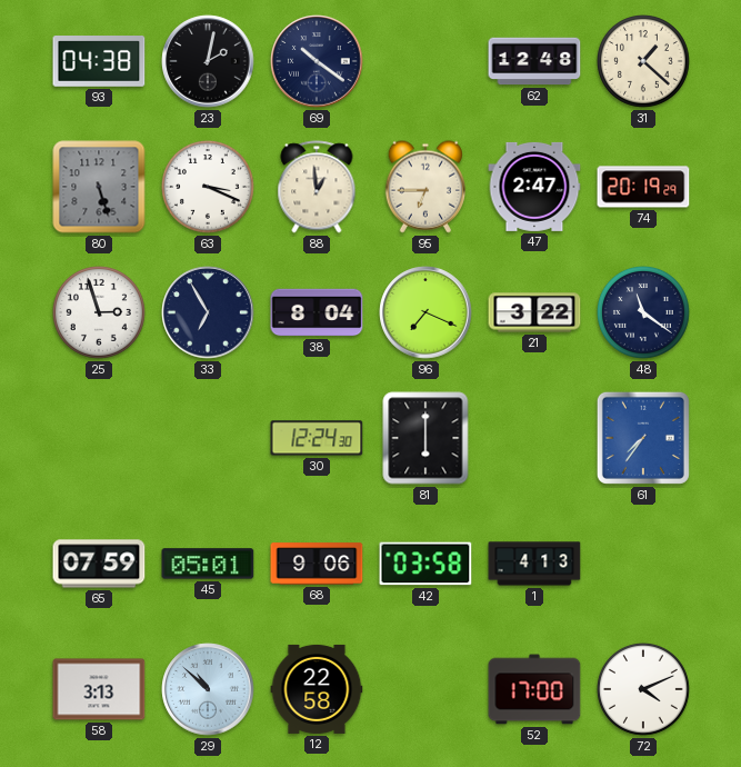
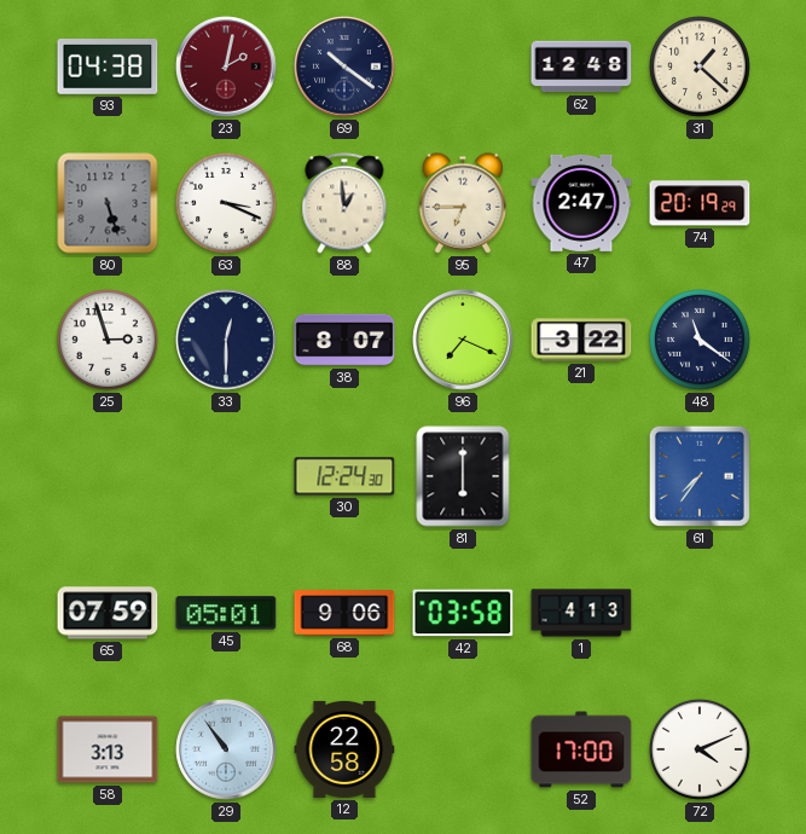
23 dial: black -> burgundy
33: 6:55 -> 12:30
38: 8:04 -> 8:07
29: 10:52 -> 10:54
